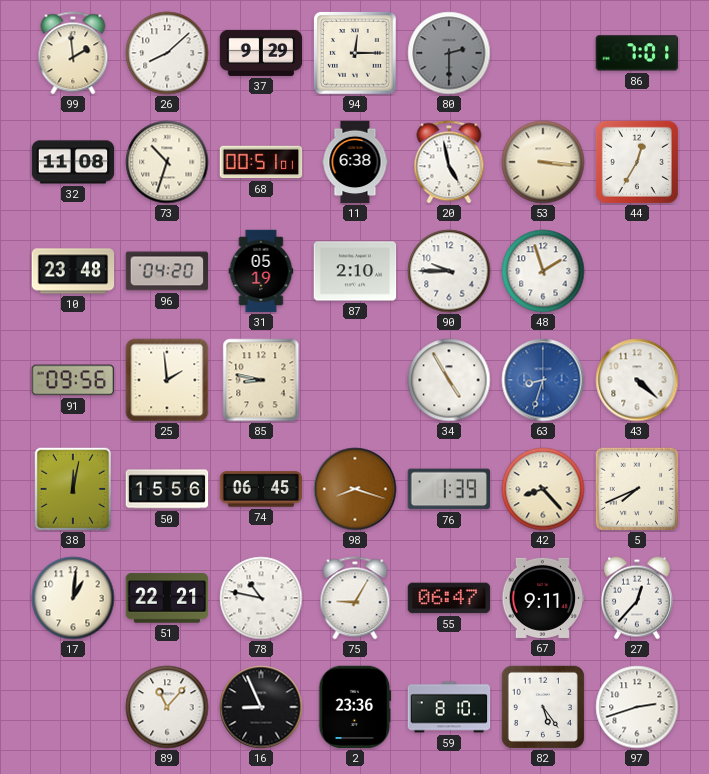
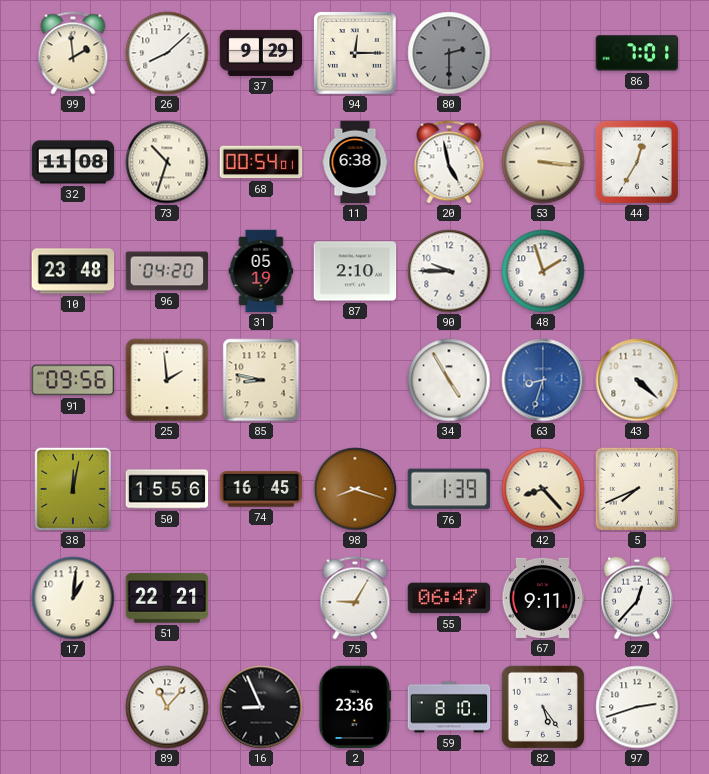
68: 00:51 -> 00:54
74: 06:45 -> 16:45
78: 10:47 -> none
